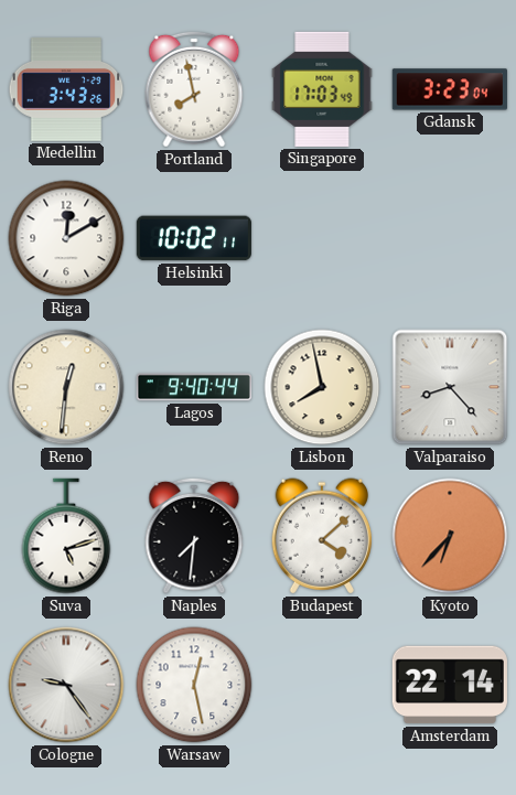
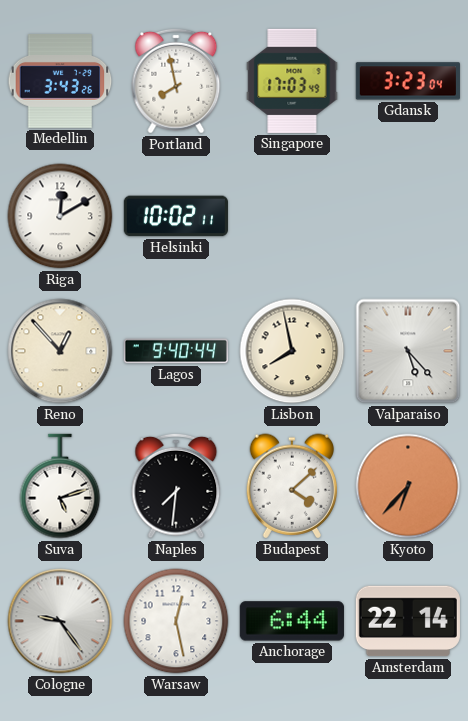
Reno: 12:31 -> 12:53
Valparaiso: 8:23 -> 5:23
Anchorage: none -> 6:44
